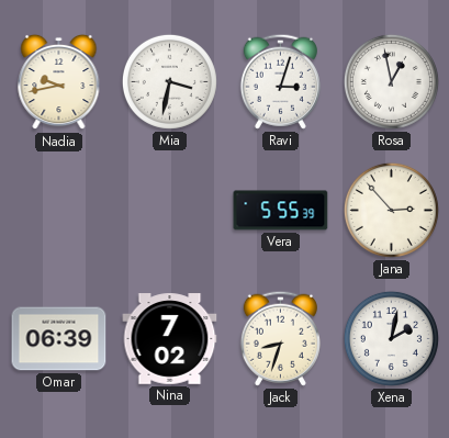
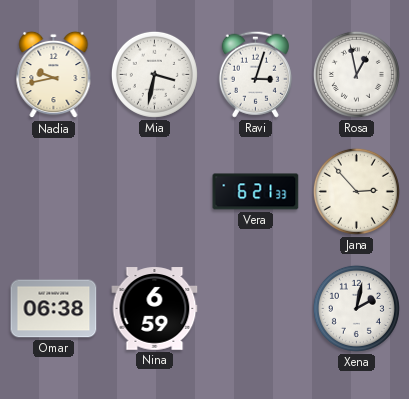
Vera: 5:55 -> 6:21
Omar: 06:39 -> 06:38
Nina: 7:02 -> 6:59
Jack: 8:33 -> none
